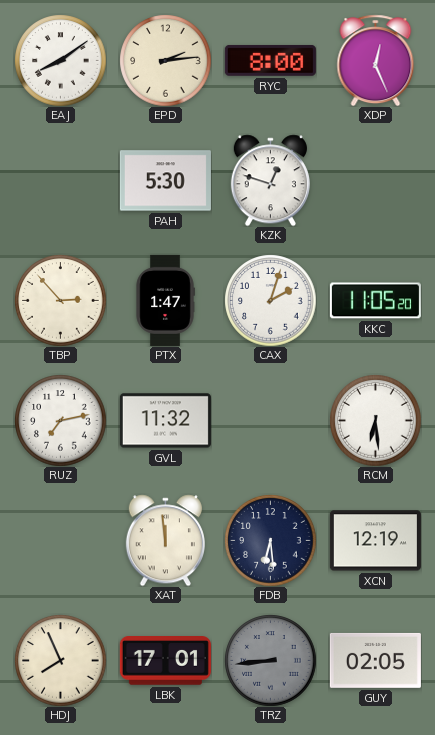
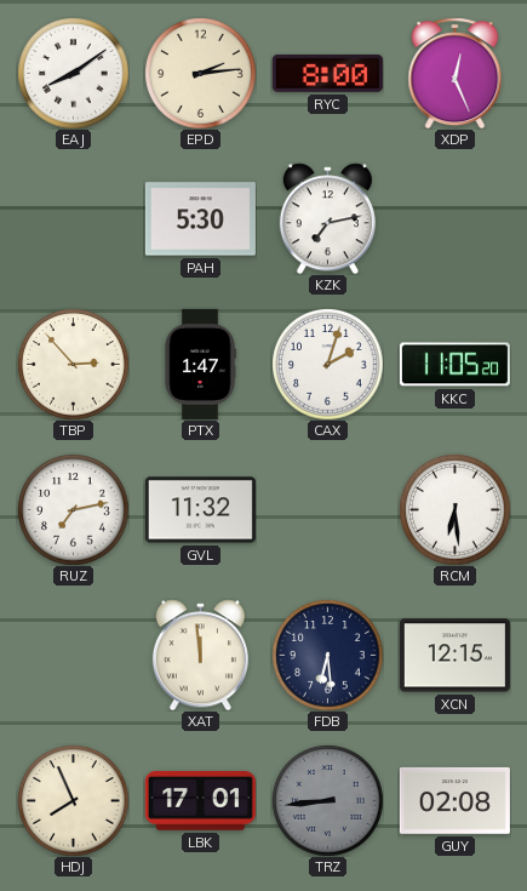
KZK: 12:48 -> 7:13
XCN: 12:19 -> 12:15
GUY: 02:05 -> 02:08
